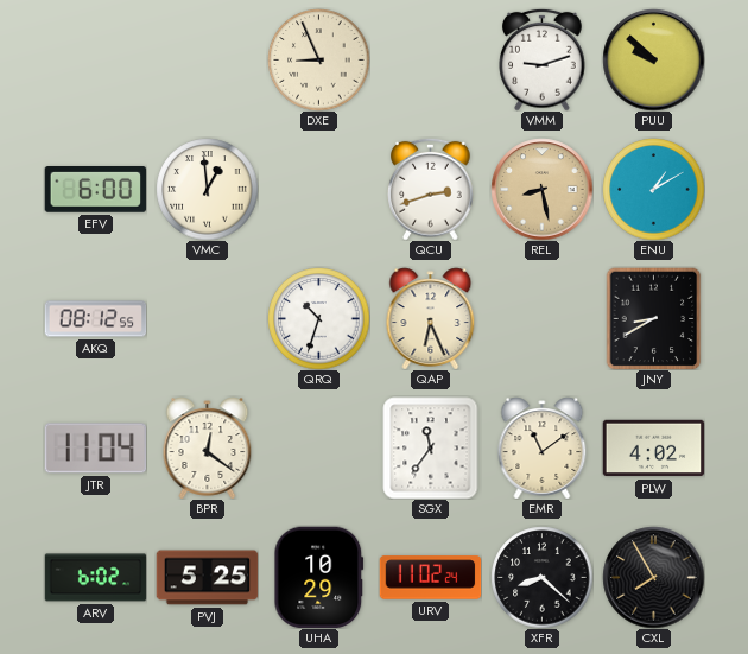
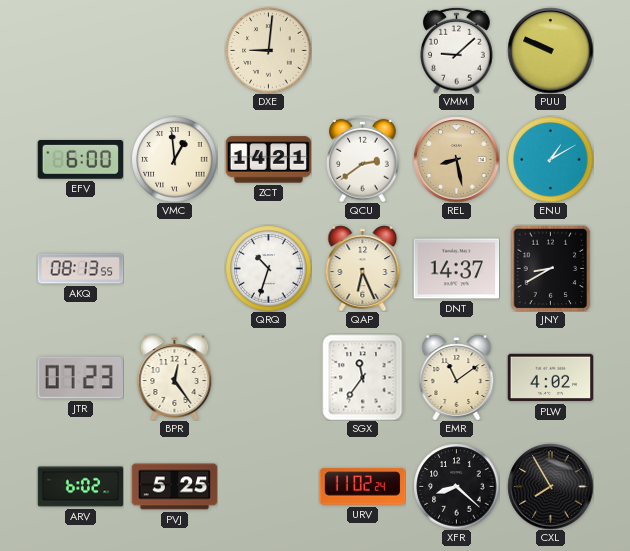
DXE: 8:56 -> 9:01
VMM: 9:12 -> 9:08
PUU: 9:52 -> 9:49
ZCT: none -> 14:21
QCU: 2:42 -> 2:39
AKQ: 08:12 -> 08:13
DNT: none -> 14:37
JTR: 11:04 -> 07:23
BPR: 12:21 -> 12:24
UHA: 10:29 -> none
